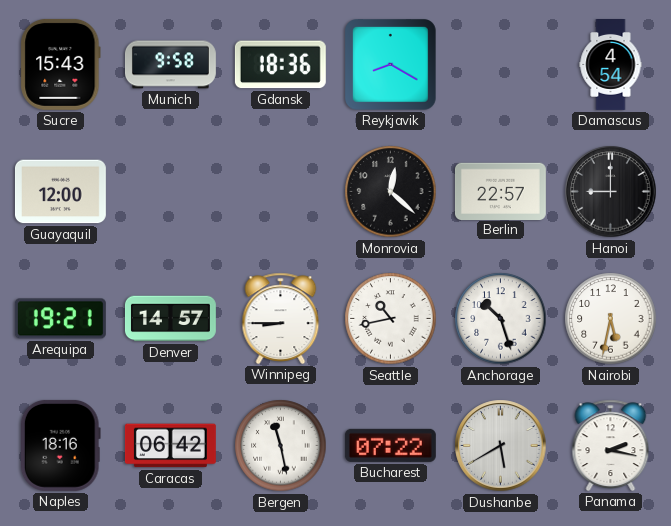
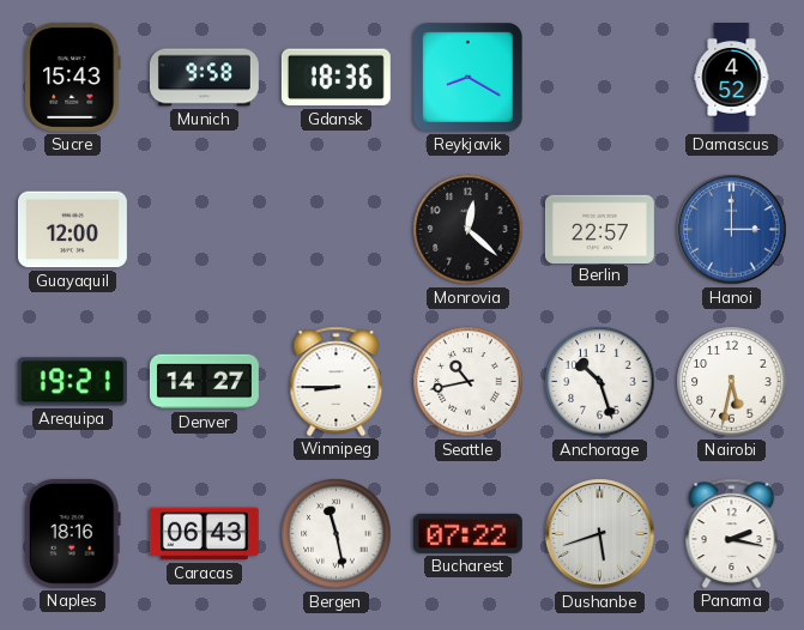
Damascus: 4:54 -> 4:52
Hanoi: 9:00 -> 3:00
Hanoi dial: black -> blue
Denver: 14:57 -> 14:27
Caracas: 06:42 -> 06:43
Dushanbe: 5:40 -> 5:42
